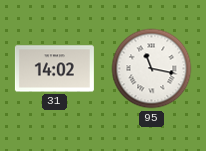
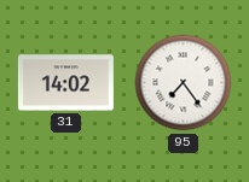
95: 11:17 -> 7:24
